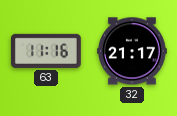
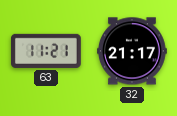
63: 11:16 -> 11:21
